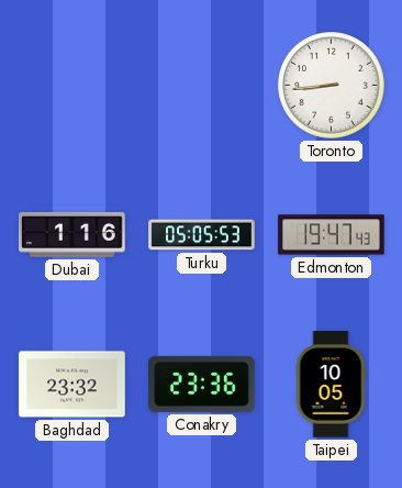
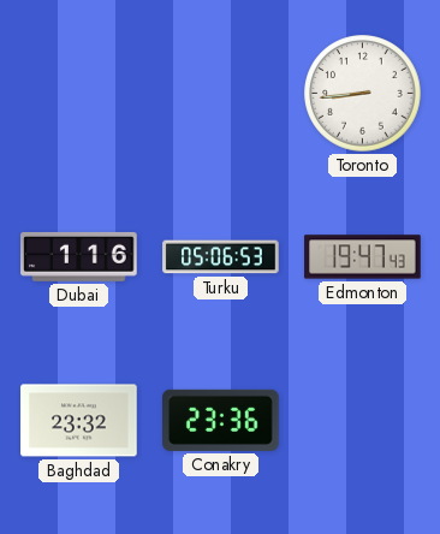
Turku: 05:05 -> 05:06
Taipei: 10:05 -> none
